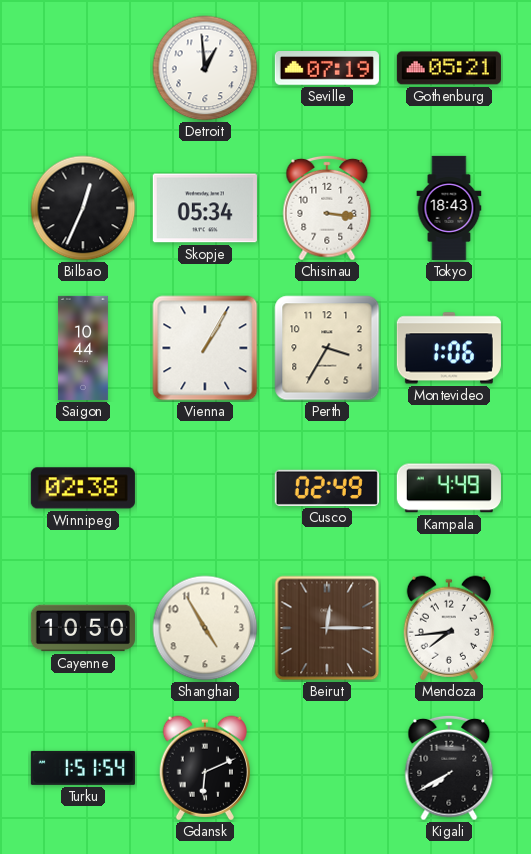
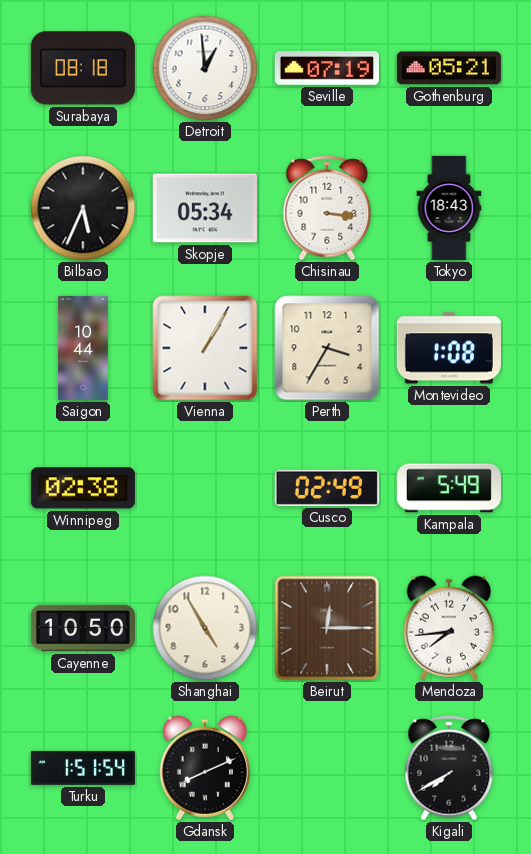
Surabaya: none -> 08:18
Bilbao: 12:34 -> 5:34
Montevideo: 1:06 -> 1:08
Kampala: 4:49 -> 5:49
Gdansk: 6:11 -> 8:11
